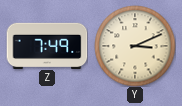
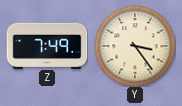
Y: 3:11 -> 3:24
